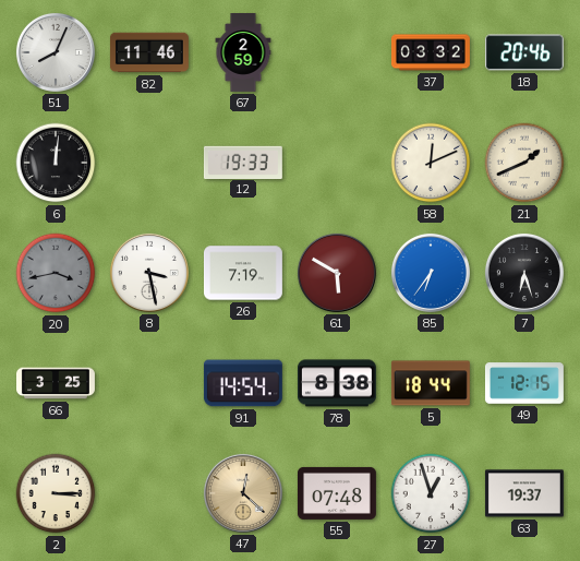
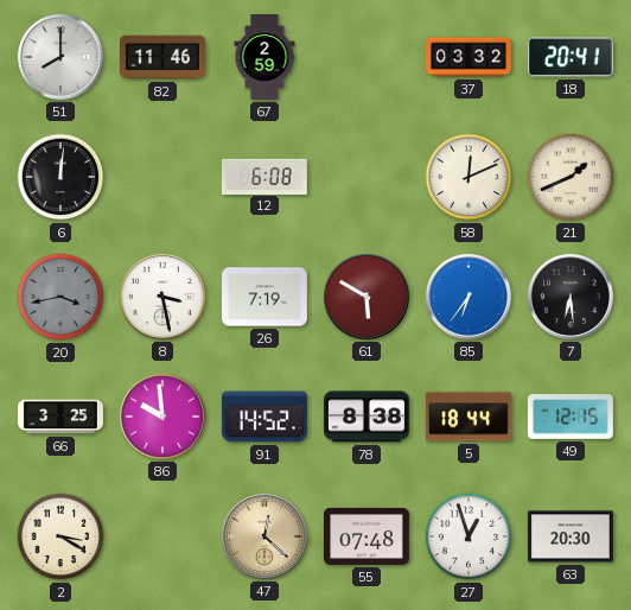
51: 8:04 -> 8:00
18: 20:46 -> 20:41
12: 19:33 -> 6:08
7: 6:27 -> 6:29
86: none -> 9:59
91: 14:54 -> 14:52
2: 3:15 -> 3:20
63: 19:37 -> 20:30
